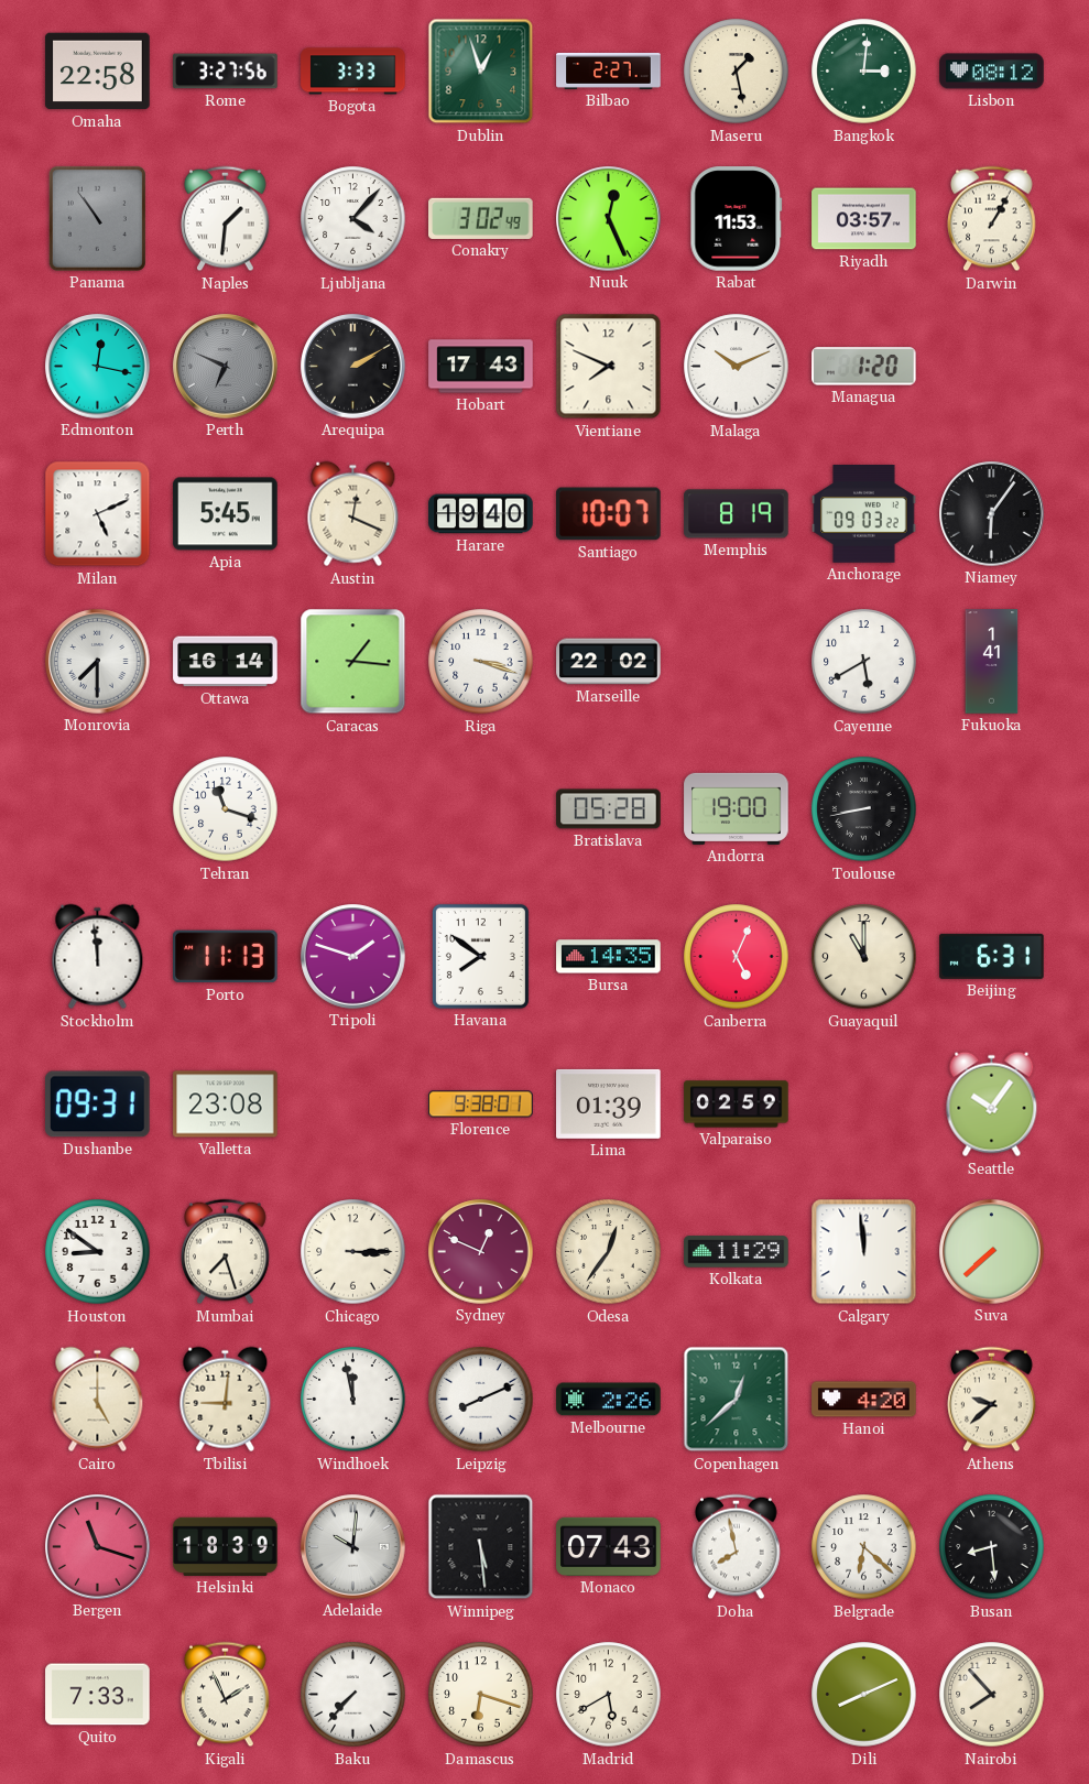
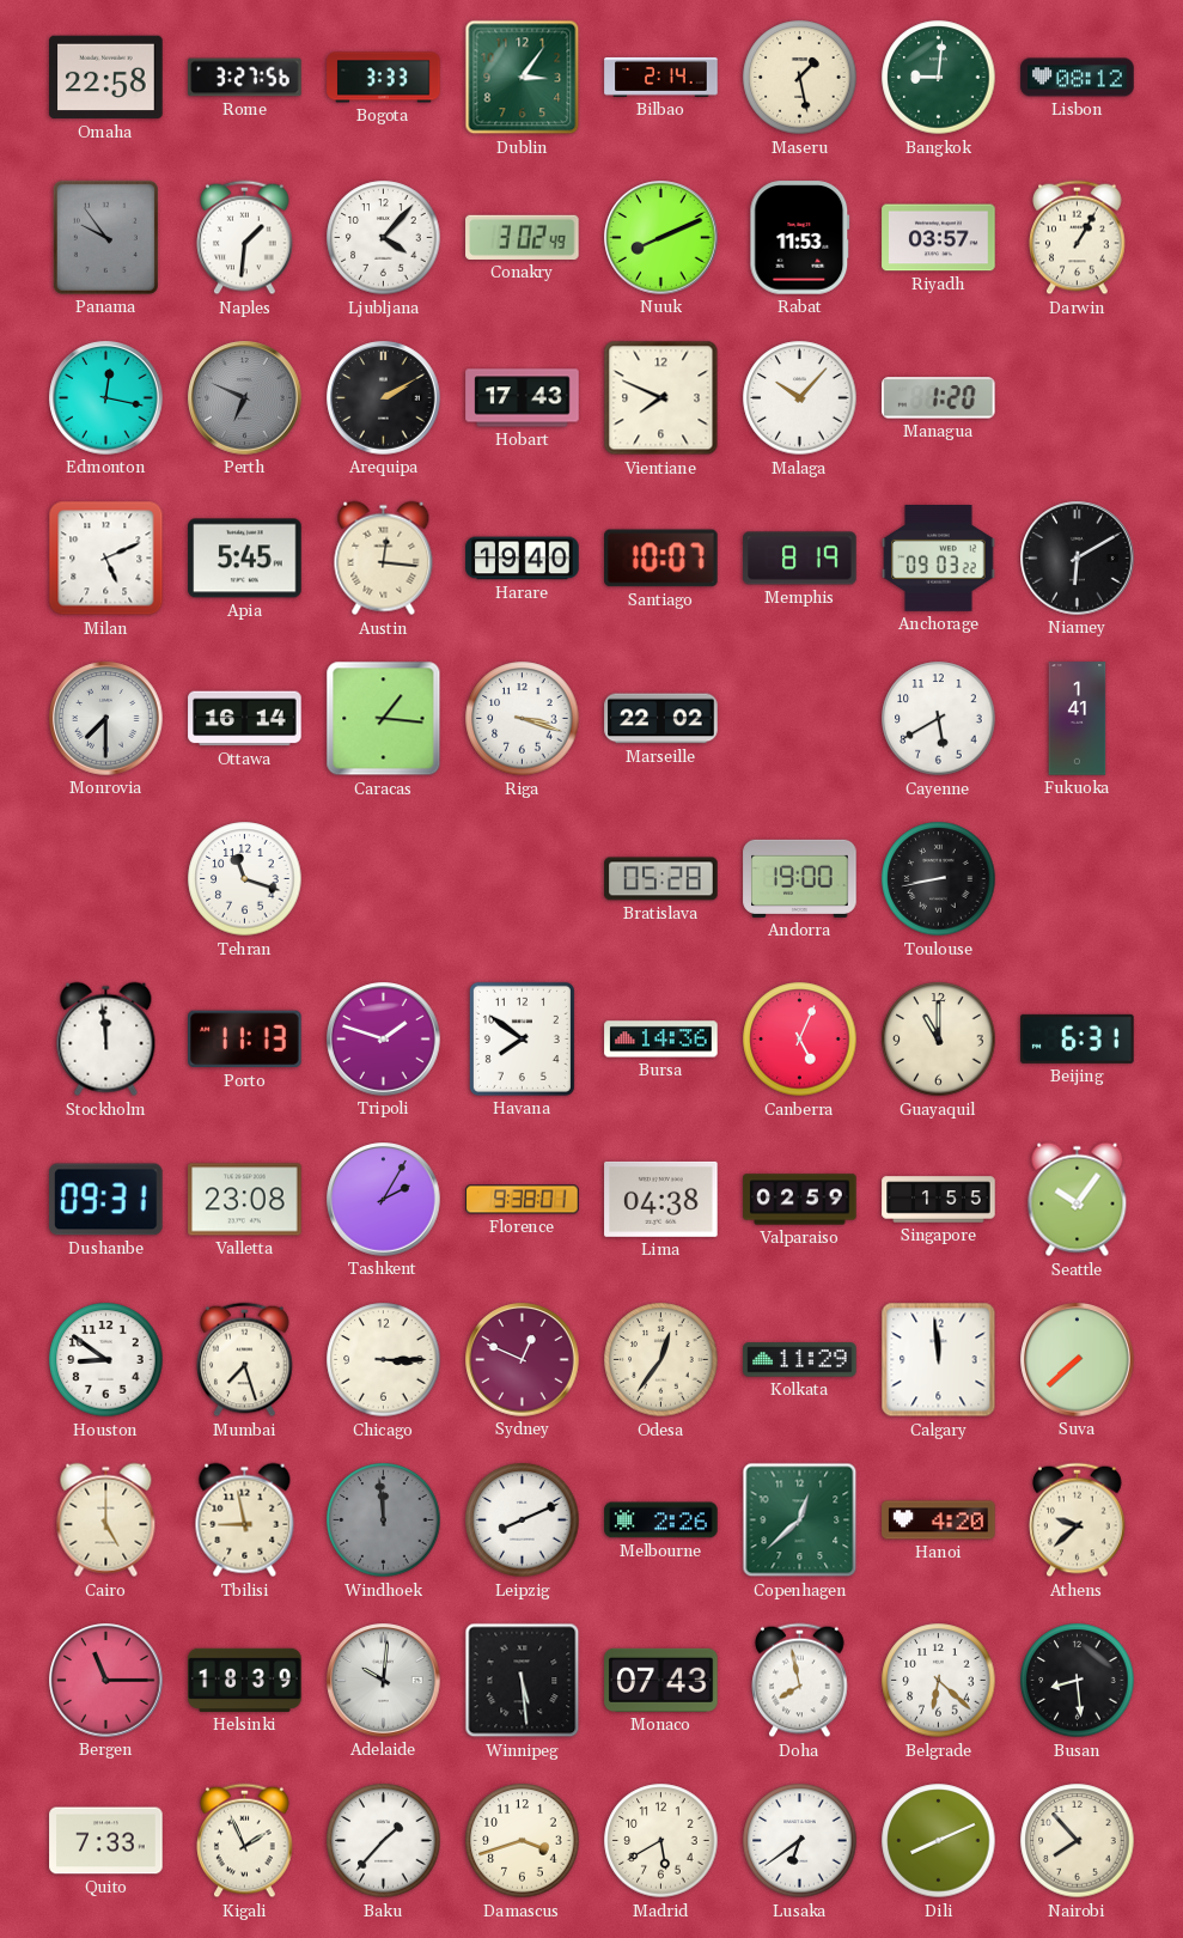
Dublin: 12:57 -> 3:06
Bilbao: 2:27 -> 2:14
Bangkok: 3:01 -> 9:01
Panama: 10:54 -> 9:54
Nuuk: 12:26 -> 8:11
Malaga: 10:11 -> 10:07
Austin: 12:19 -> 12:16
Niamey: 6:06 -> 6:10
Bursa: 14:35 -> 14:36
Tashkent: none -> 2:05
Lima: 01:39 -> 04:38
Singapore: none -> 1:55
Tbilisi: 9:01 -> 8:58
Windhoek: 11:58 -> 11:59
Windhoek dial: white -> grey
Bergen: 11:18 -> 11:15
Baku: 7:37 -> 1:37
Damascus: 6:18 -> 3:42
Lusaka: none -> 6:39
